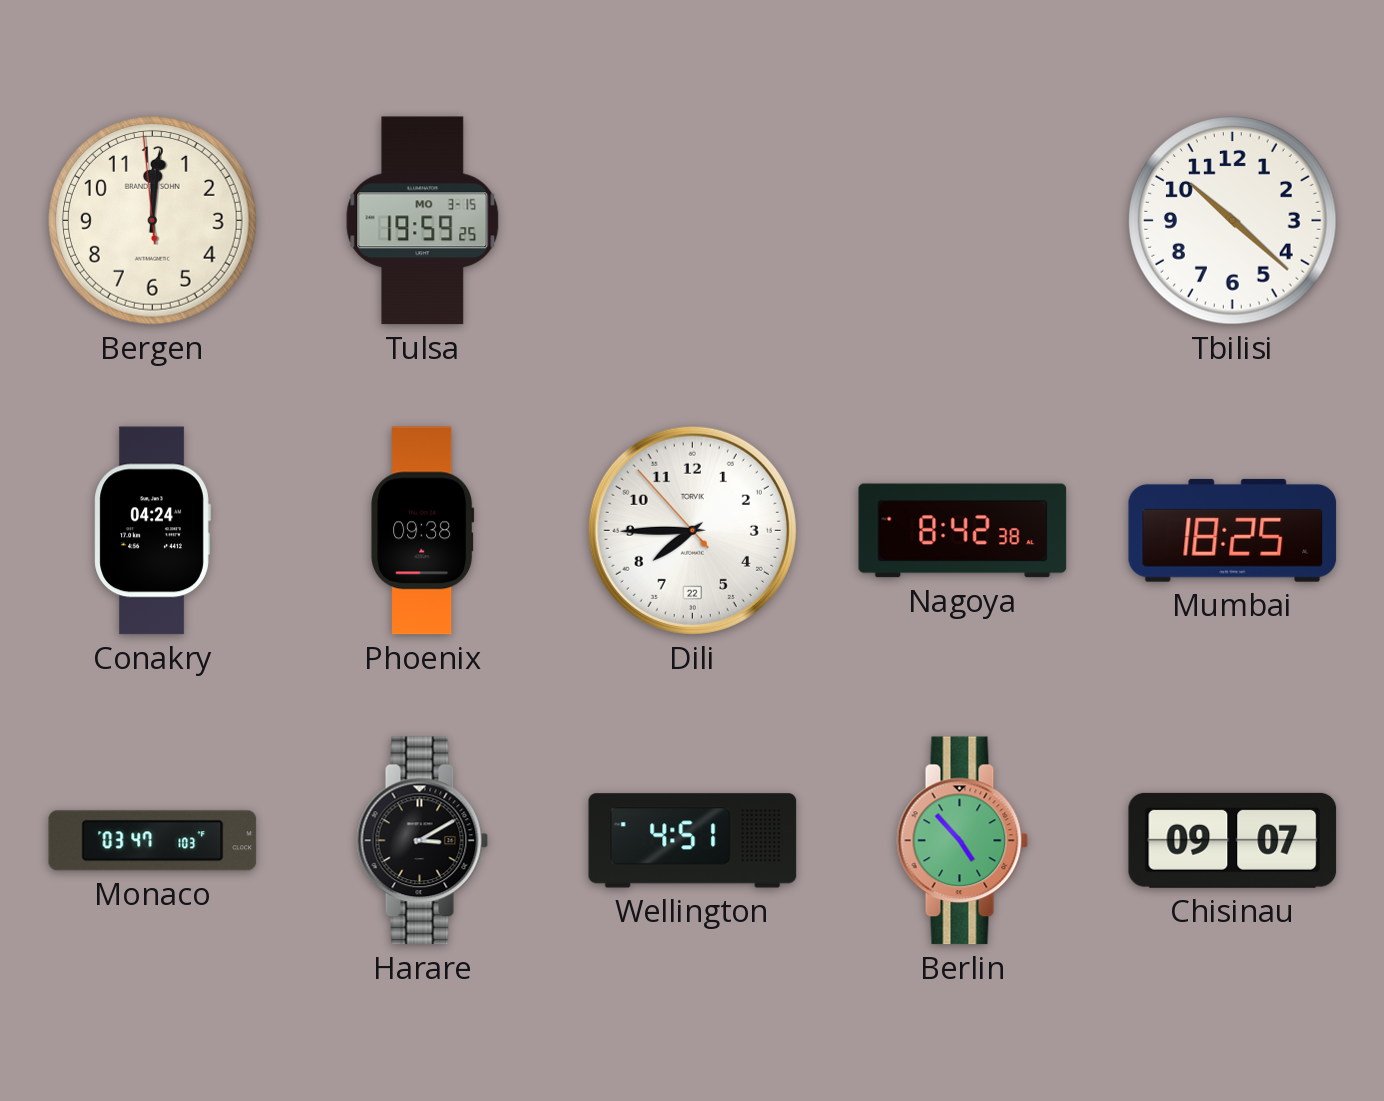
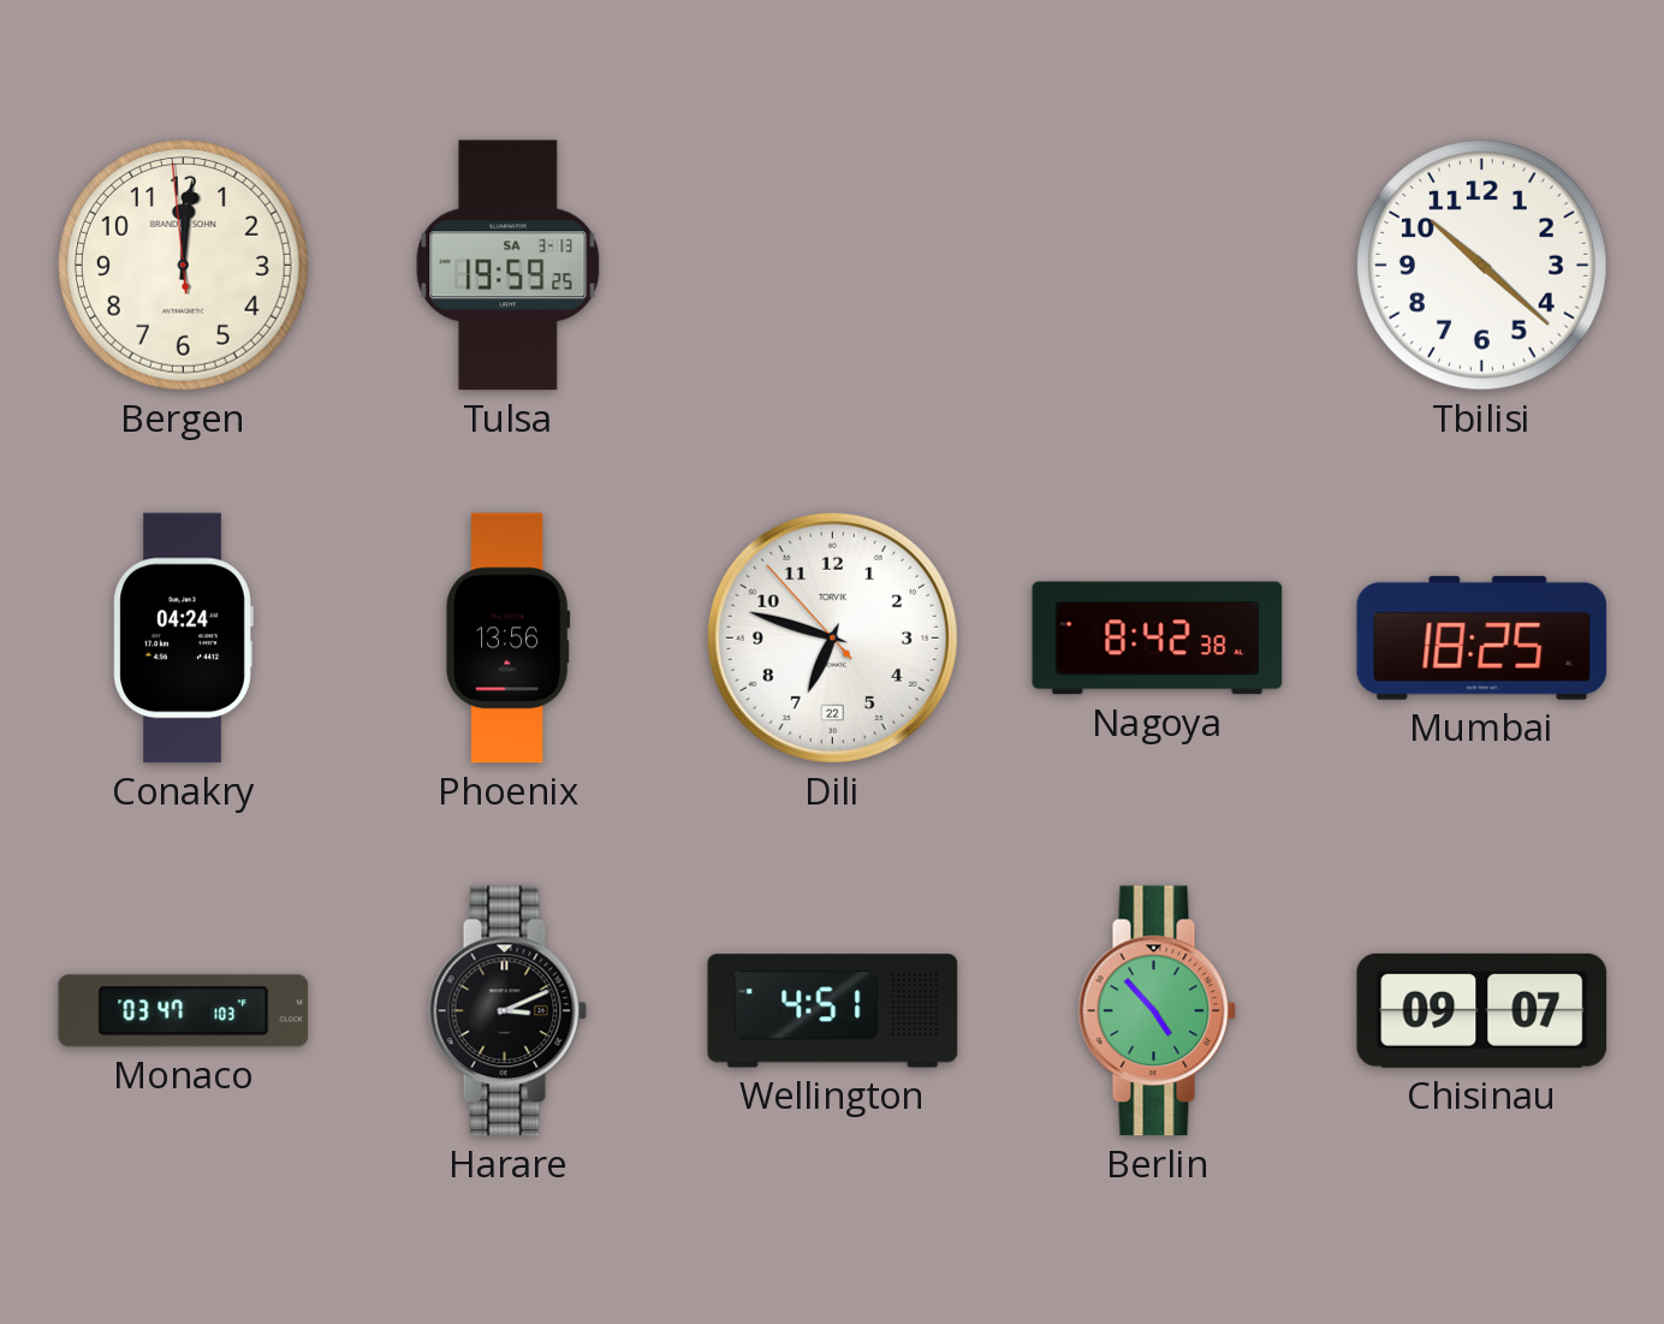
Tulsa date: MO 3-15 -> SA 3-13
Phoenix: 09:38 -> 13:56
Dili: 7:44 -> 6:47
Harare: 3:10 -> 3:11
